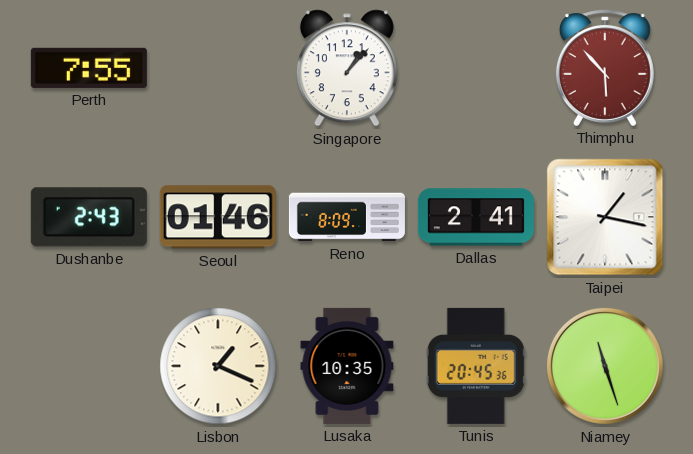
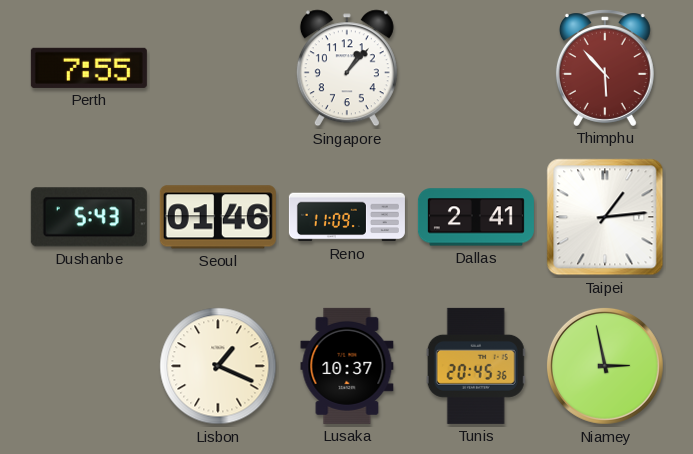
Dushanbe: 2:43 -> 5:43
Reno: 8:09 -> 11:09
Taipei: 1:17 -> 1:14
Lusaka: 10:35 -> 10:37
Niamey: 11:27 -> 2:58
